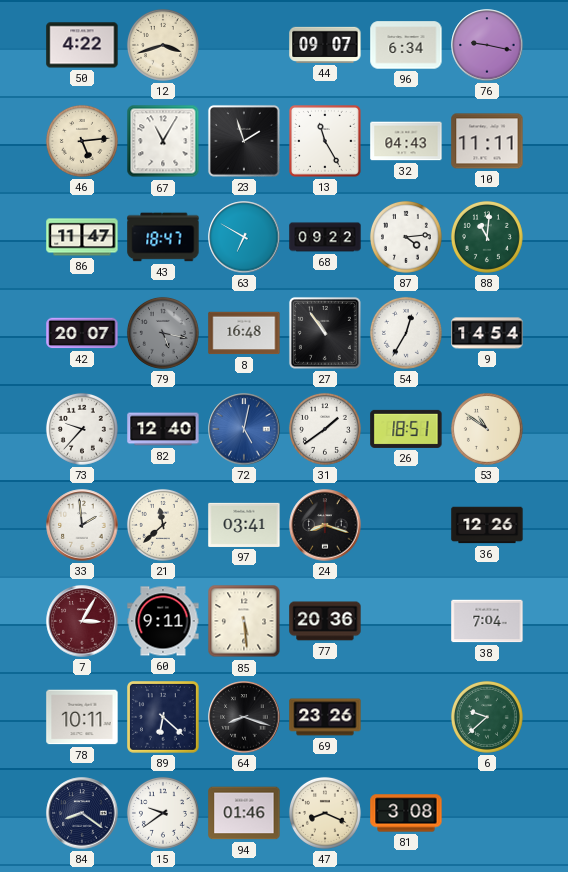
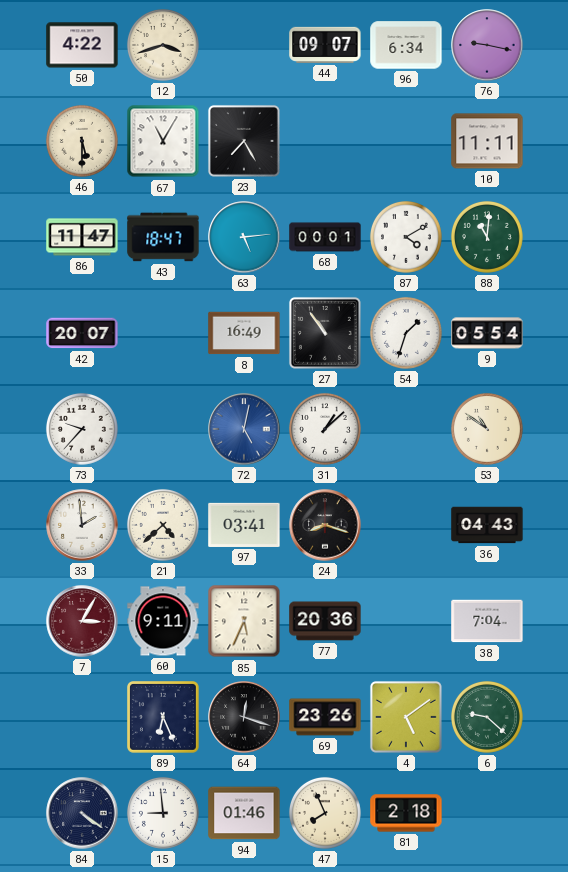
46: 5:14 -> 5:30
23: 1:57 -> 7:25
13: 11:25 -> none
32: 04:43 -> none
63: 6:50 -> 5:14
68: 09:22 -> 00:01
87: 4:14 -> 4:10
79: 5:17 -> none
8: 16:48 -> 16:49
54: 12:35 -> 1:33
9: 14:54 -> 05:54
82: 12:40 -> none
31: 1:39 -> 1:08
26: 18:51 -> none
21: 11:38 -> 4:38
36: 12:26 -> 04:43
85: 5:29 -> 5:34
78: 10:11 -> none
89: 6:22 -> 6:26
64: 8:18 -> 12:18
4: none -> 5:09
6: 9:38 -> 9:22
84: 8:21 -> 4:21
15: 9:39 -> 8:59
47: 8:19 -> 7:56
81: 3:08 -> 2:18
